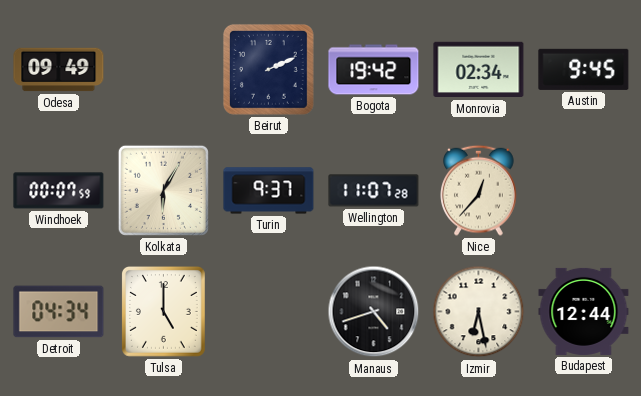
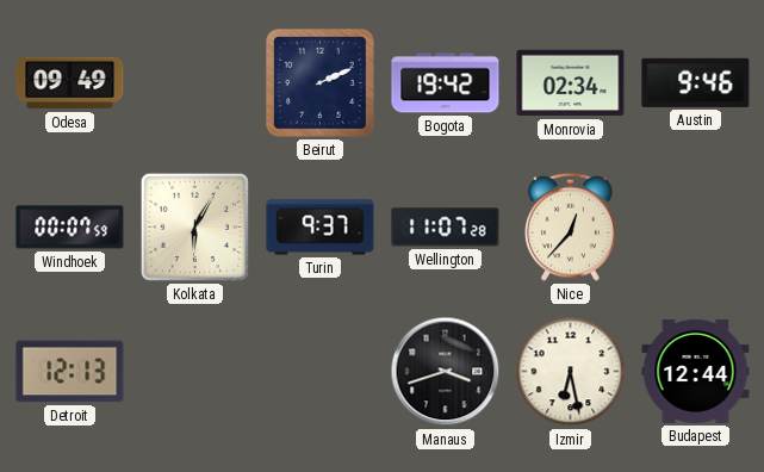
Austin: 9:45 -> 9:46
Detroit: 04:34 -> 12:13
Tulsa: 5:00 -> none
Manaus: 4:42 -> 3:42
